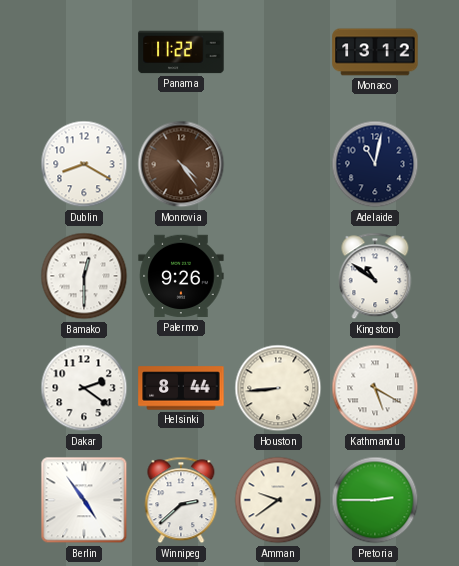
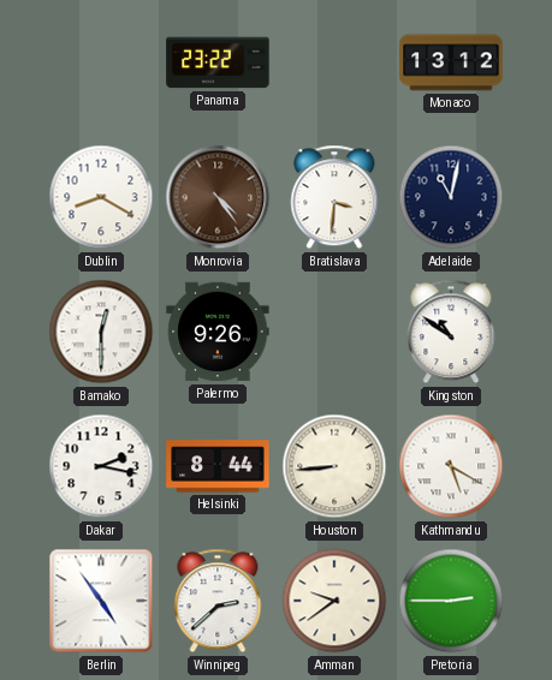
Panama: 11:22 -> 23:22
Bratislava: none -> 3:31
Dakar: 2:21 -> 2:17
